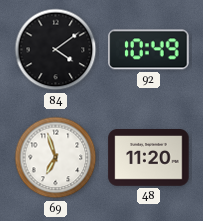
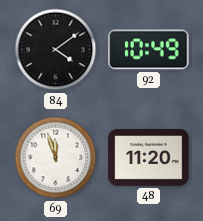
69: 6:57 -> 11:57
